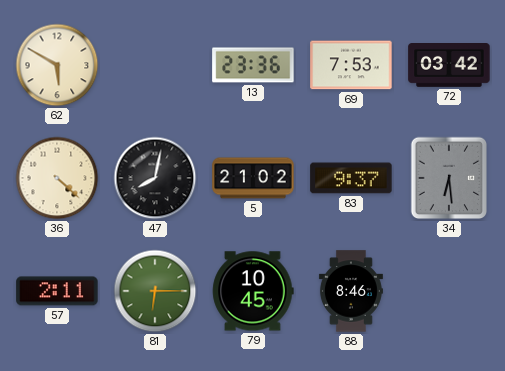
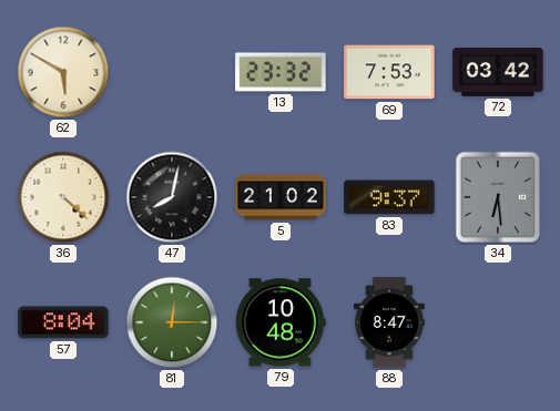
13: 23:36 -> 23:32
57: 2:11 -> 8:04
81: 6:15 -> 12:15
79: 10:45 -> 10:48
88: 8:46 -> 8:47
